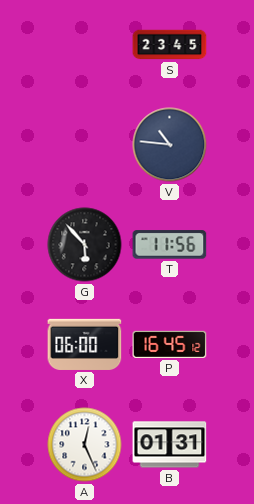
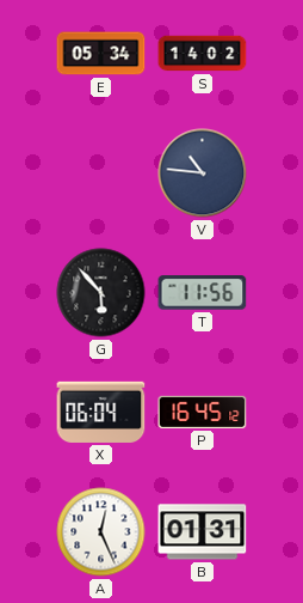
E: none -> 05:34
S: 23:45 -> 14:02
X: 06:00 -> 06:04
